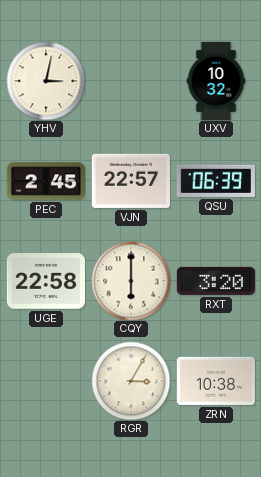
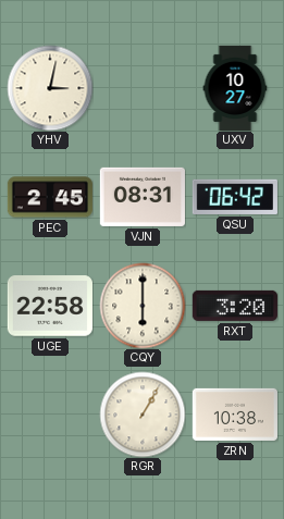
UXV: 10:32 -> 10:27
VJN: 22:57 -> 08:31
QSU: 06:39 -> 06:42
RGR: 3:05 -> 1:05
